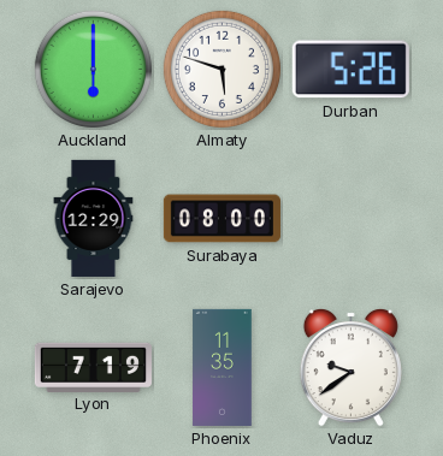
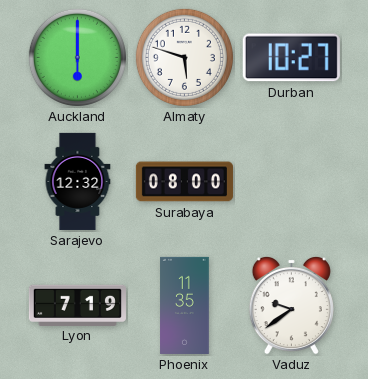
Durban: 5:26 -> 10:27
Sarajevo: 12:29 -> 12:32
